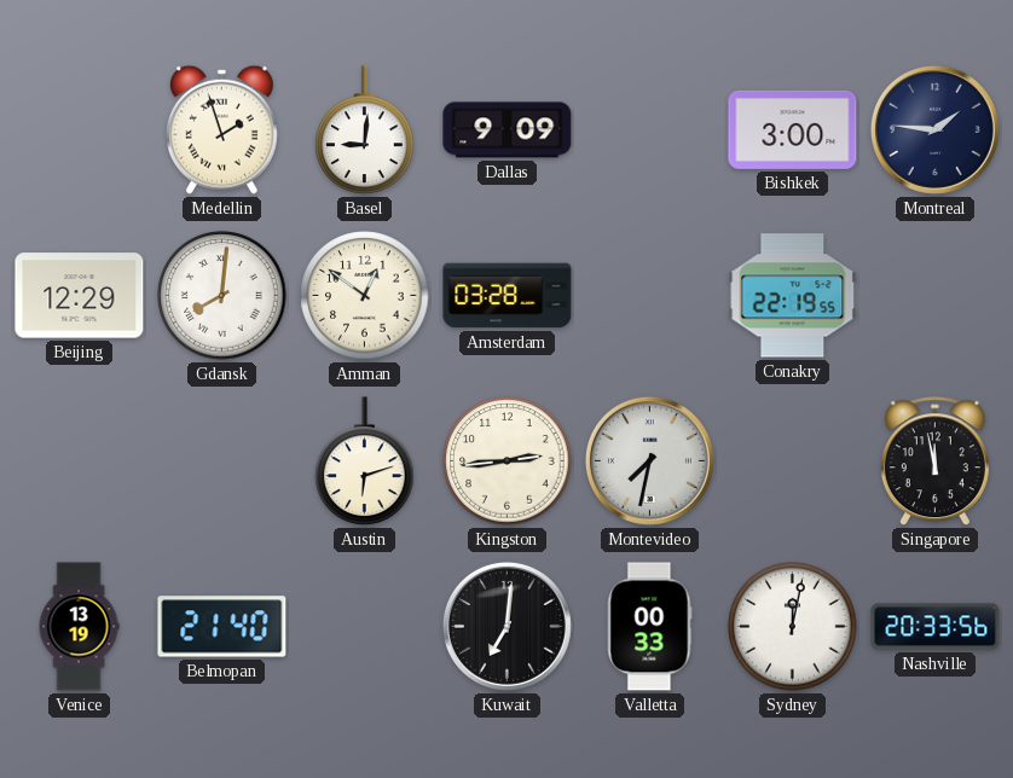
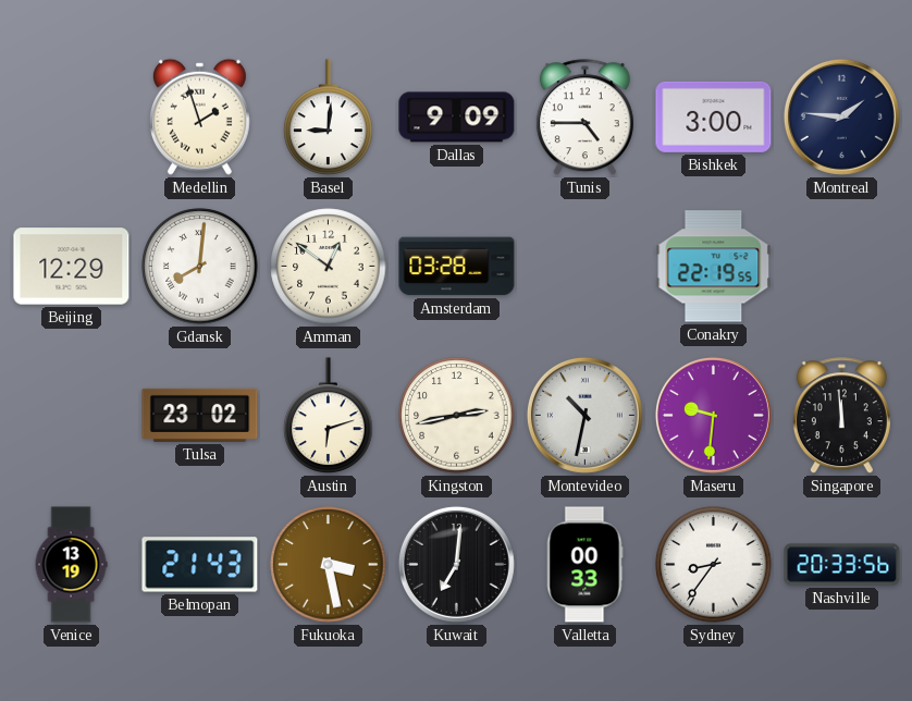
Tunis: none -> 4:45
Tulsa: none -> 23:02
Kingston: 2:44 -> 2:43
Montevideo: 7:32 -> 10:32
Maseru: none -> 9:31
Singapore: 11:58 -> 11:59
Belmopan: 21:40 -> 21:43
Fukuoka: none -> 3:28
Sydney: 12:02 -> 8:36
